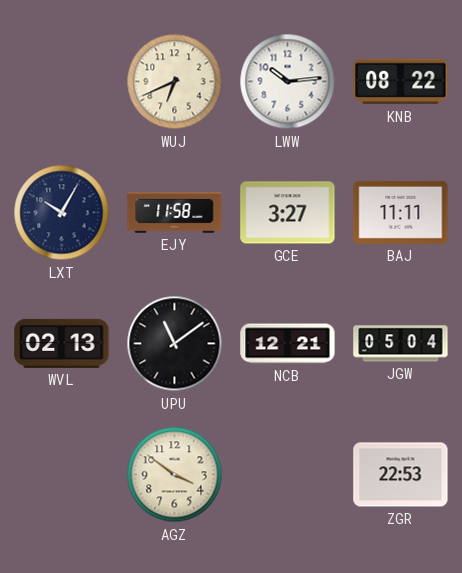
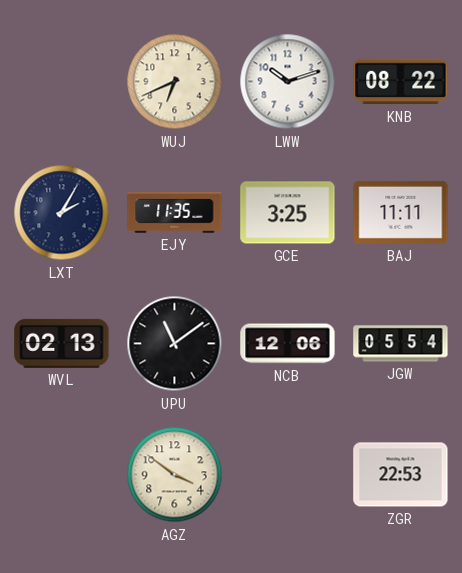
LWW: 10:14 -> 10:12
LXT: 10:05 -> 2:05
EJY: 11:58 -> 11:35
GCE: 3:27 -> 3:25
NCB: 12:21 -> 12:06
JGW: 05:04 -> 05:54
